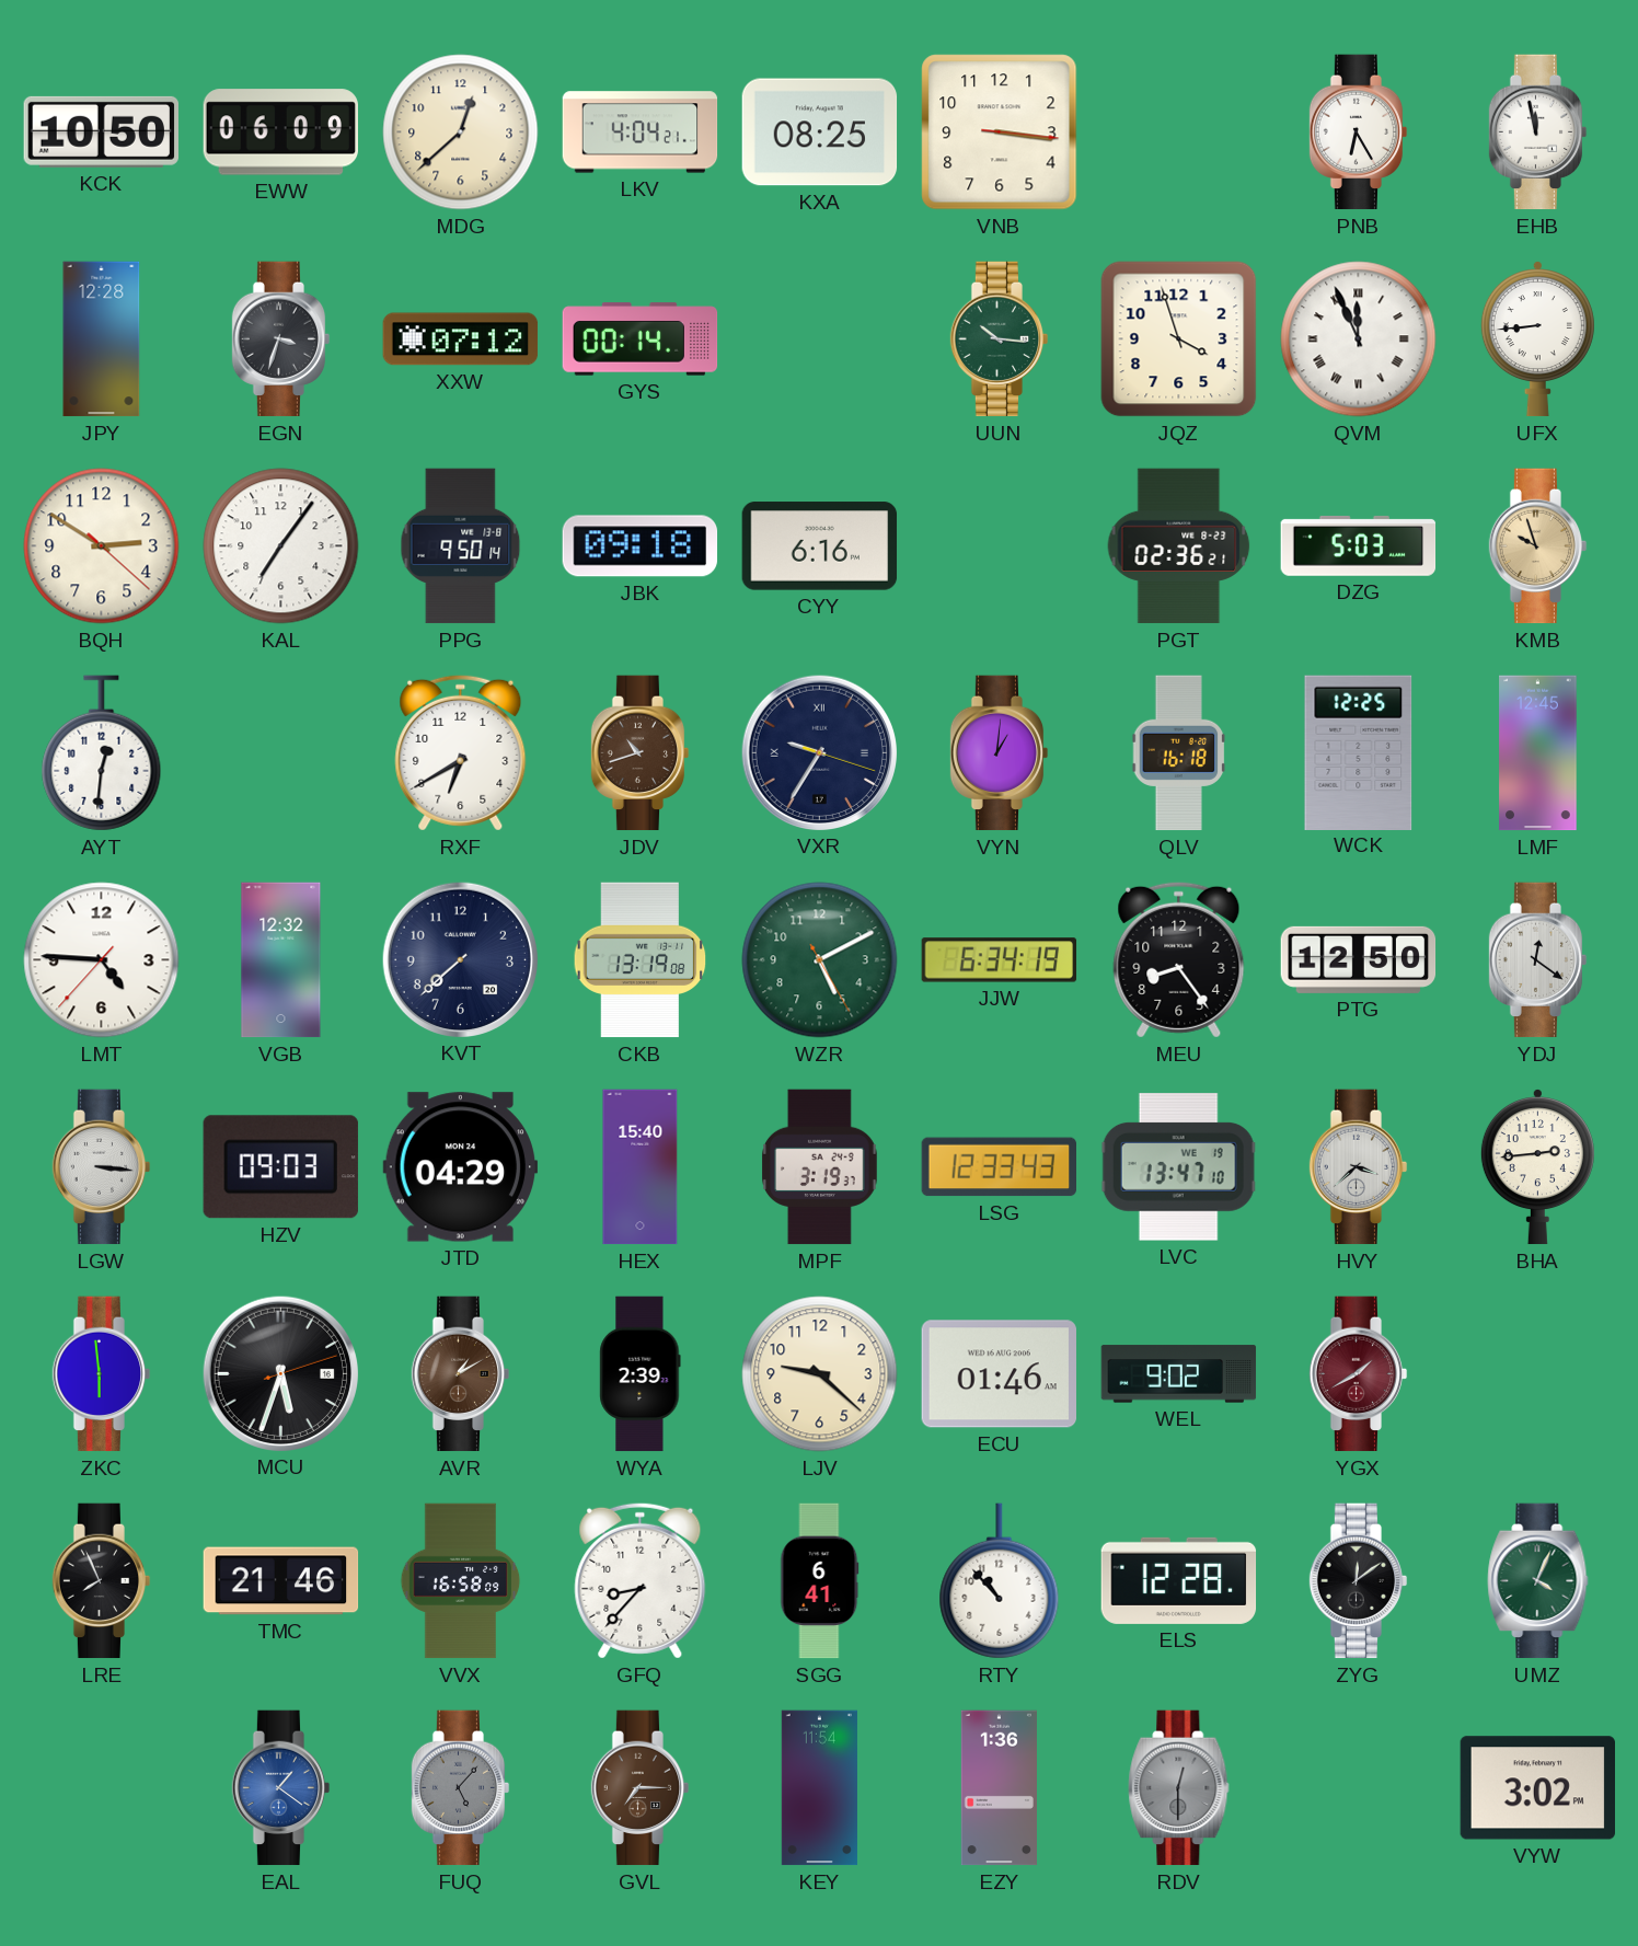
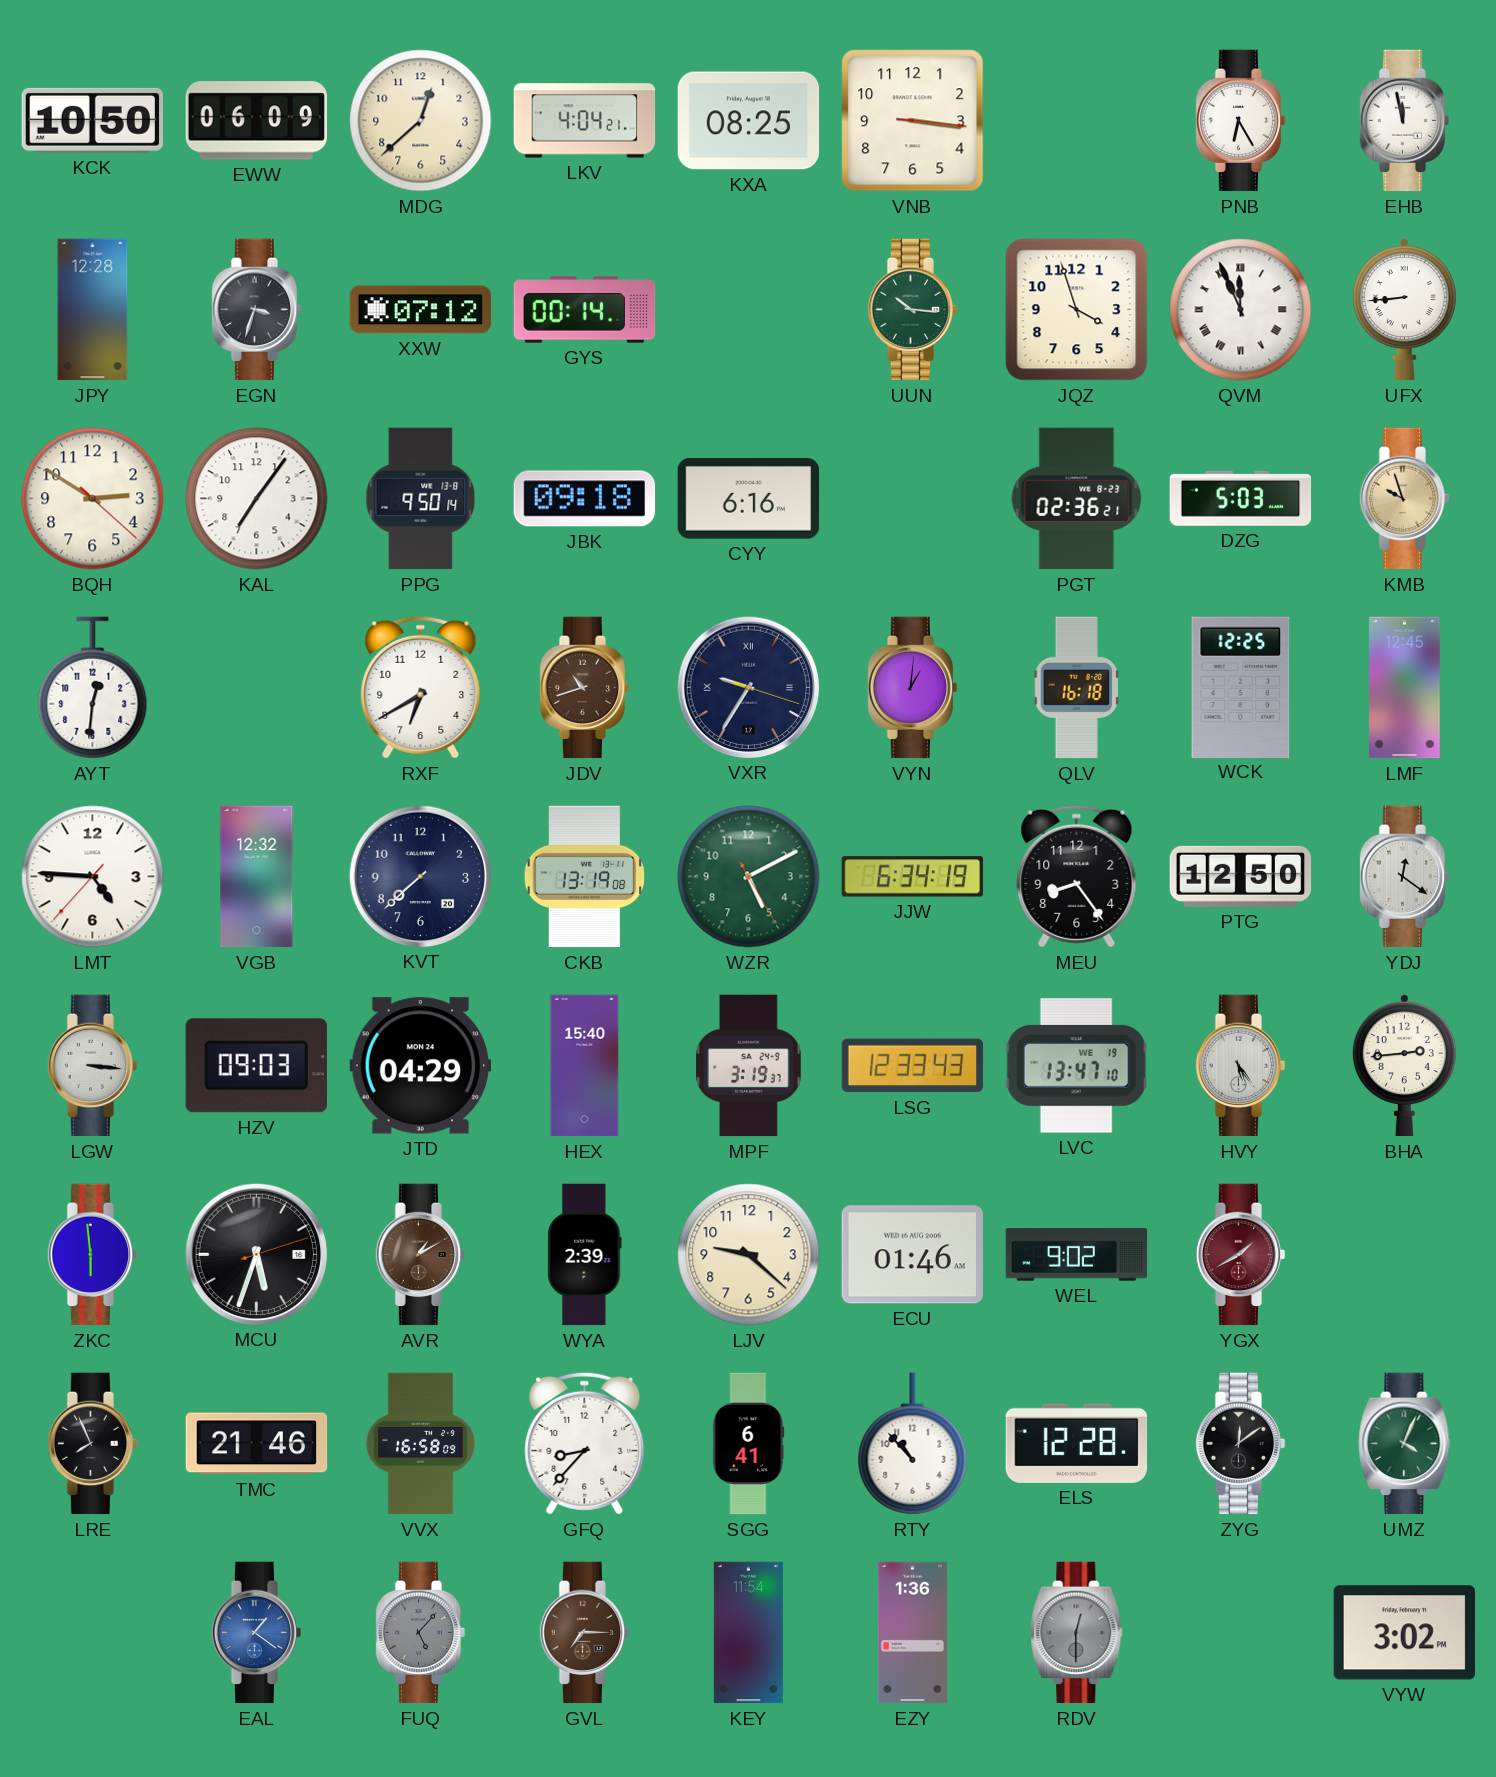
HVY: 3:38 -> 5:24
